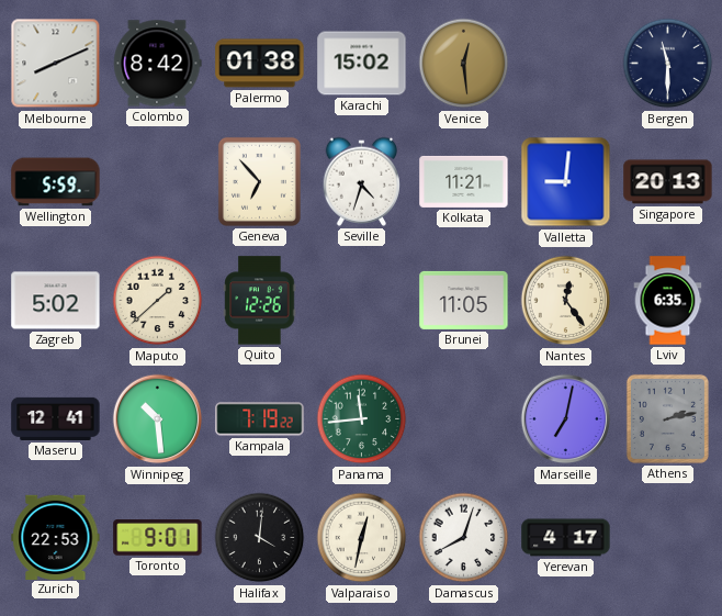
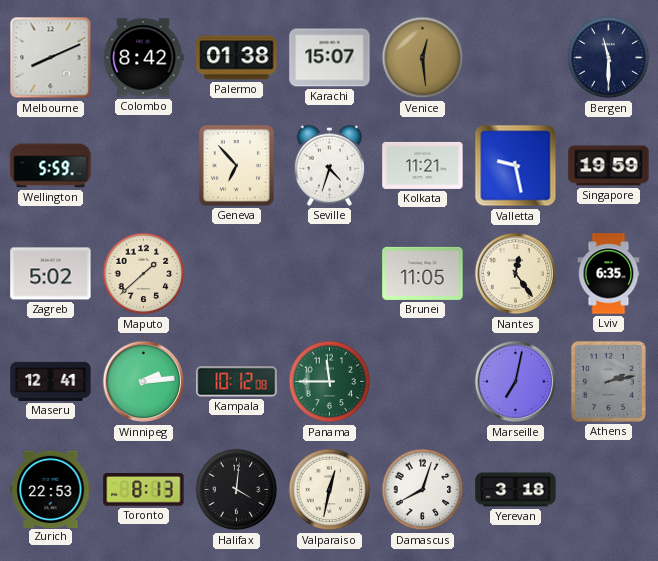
Karachi: 15:02 -> 15:07
Valletta: 9:01 -> 9:28
Singapore: 20:13 -> 19:59
Quito: 12:26 -> none
Winnipeg: 10:29 -> 2:14
Kampala: 7:19 -> 10:12
Panama: 11:44 -> 11:45
Toronto: 9:01 -> 8:13
Yerevan: 4:17 -> 3:18
